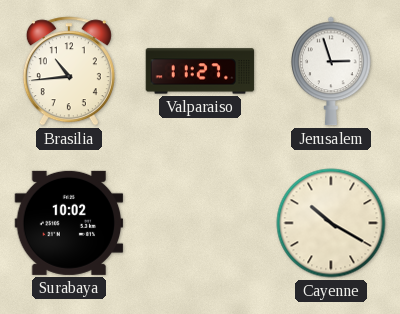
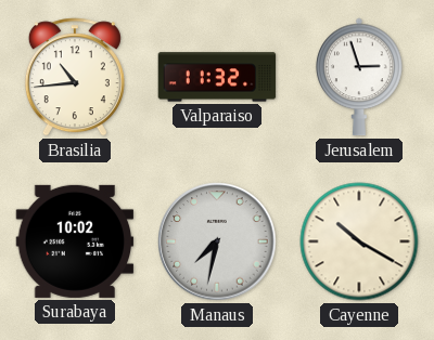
Valparaiso: 11:27 -> 11:32
Manaus: none -> 7:32
